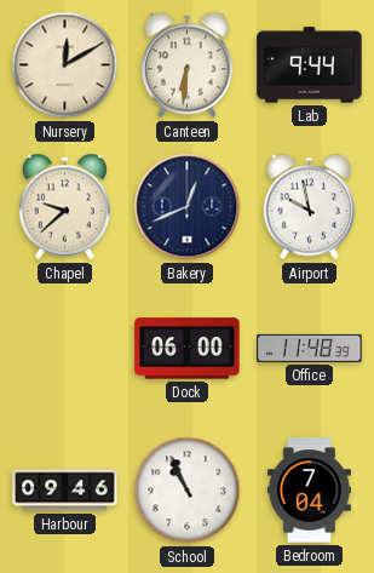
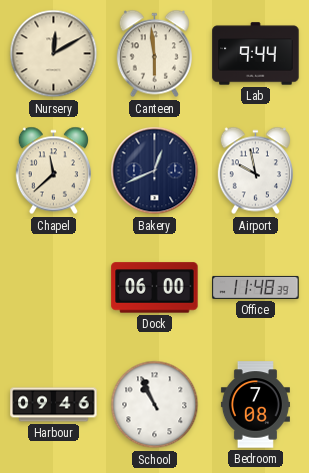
Canteen: 6:31 -> 5:59
Chapel: 9:38 -> 11:38
Bedroom: 7:04 -> 7:08
